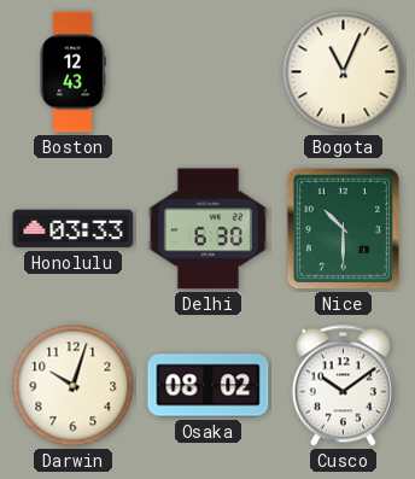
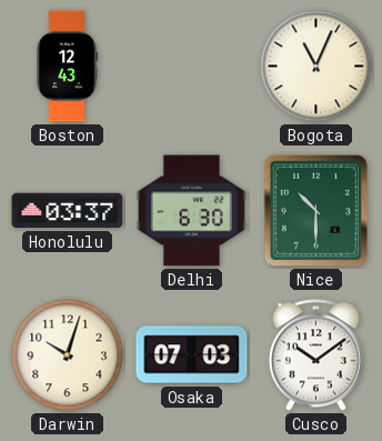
Honolulu: 03:33 -> 03:37
Osaka: 08:02 -> 07:03
